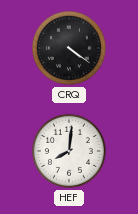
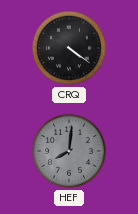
HEF dial: white -> grey
